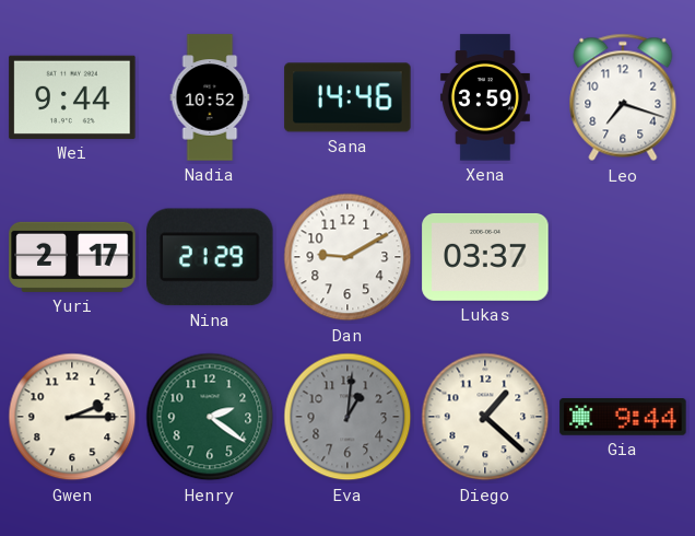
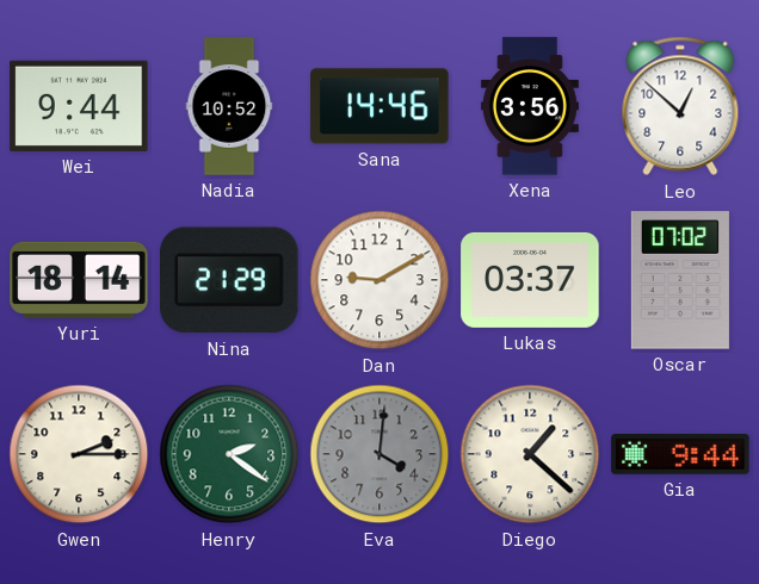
Xena: 3:59 -> 3:56
Leo: 7:18 -> 12:52
Yuri: 2:17 -> 18:14
Oscar: none -> 07:02
Eva: 1:01 -> 4:01
